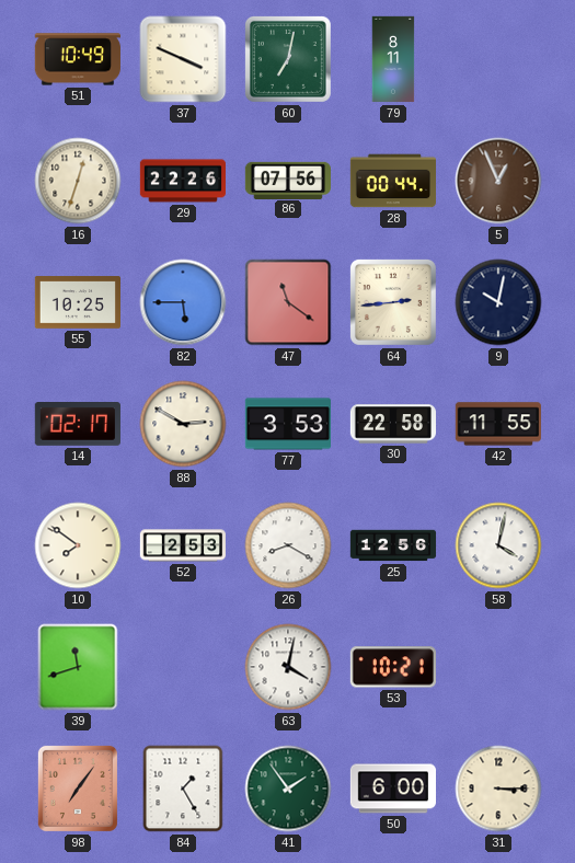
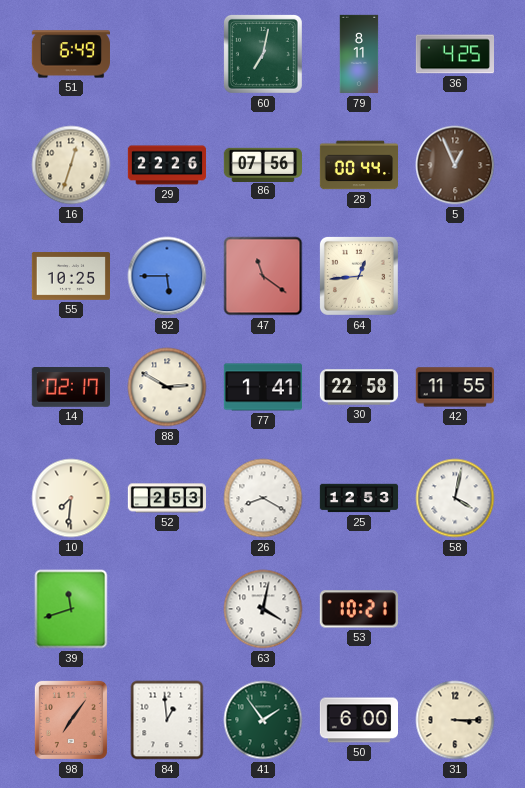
51: 10:49 -> 6:49
37: 3:49 -> none
36: none -> 4:25
64: 2:44 -> 12:44
9: 10:02 -> none
77: 3:53 -> 1:41
10: 7:51 -> 7:31
25: 12:56 -> 12:53
84: 1:25 -> 12:59
